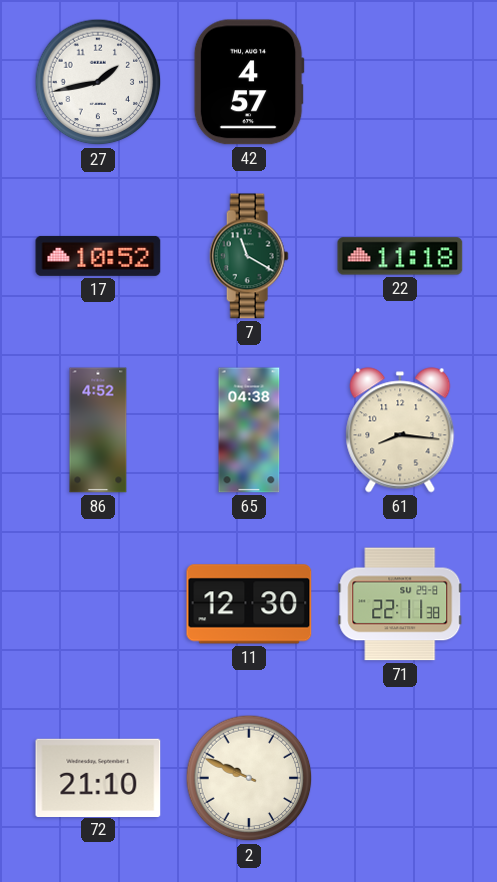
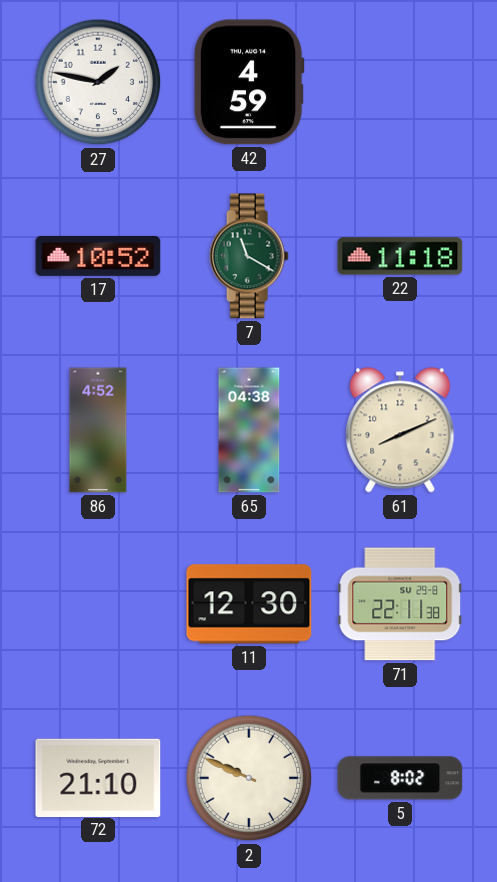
27: 1:43 -> 1:47
42: 4:57 -> 4:59
61: 8:16 -> 8:11
5: none -> 8:02
